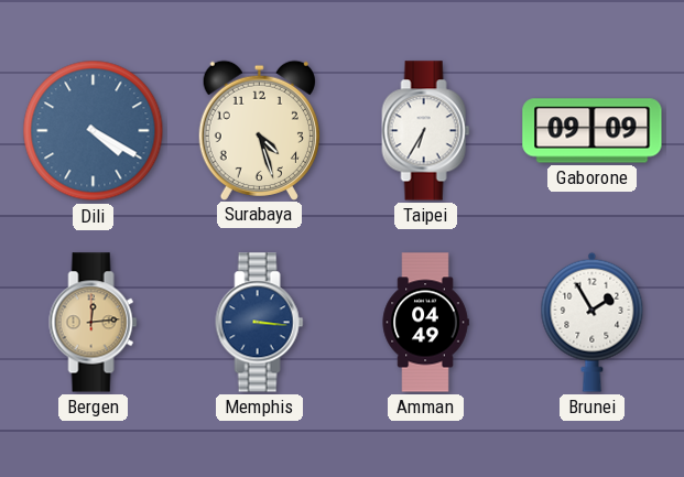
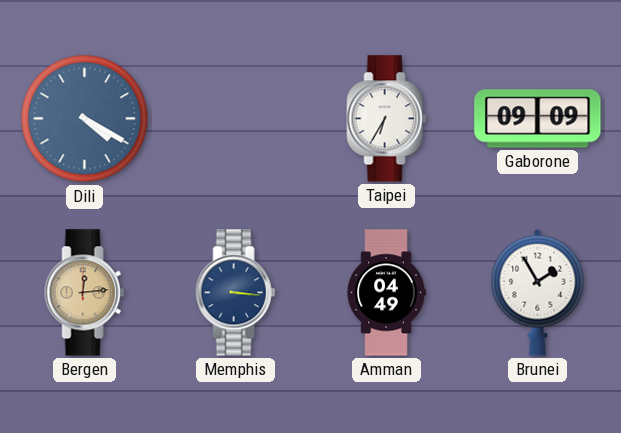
Surabaya: 4:27 -> none
